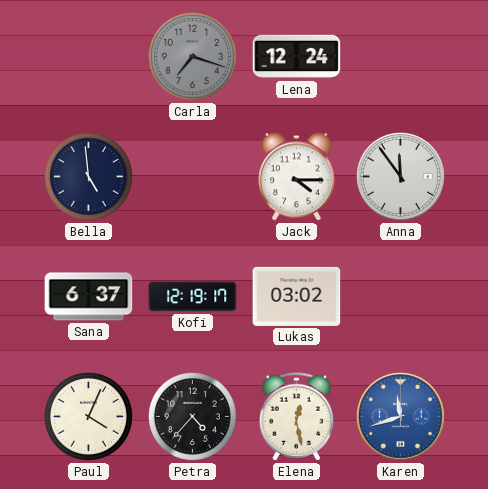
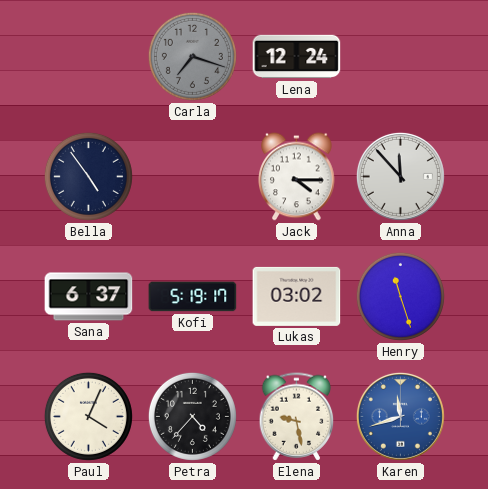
Bella: 4:59 -> 4:54
Anna: 11:54 -> 11:53
Kofi: 12:19 -> 5:19
Henry: none -> 11:27
Elena: 12:28 -> 9:28
